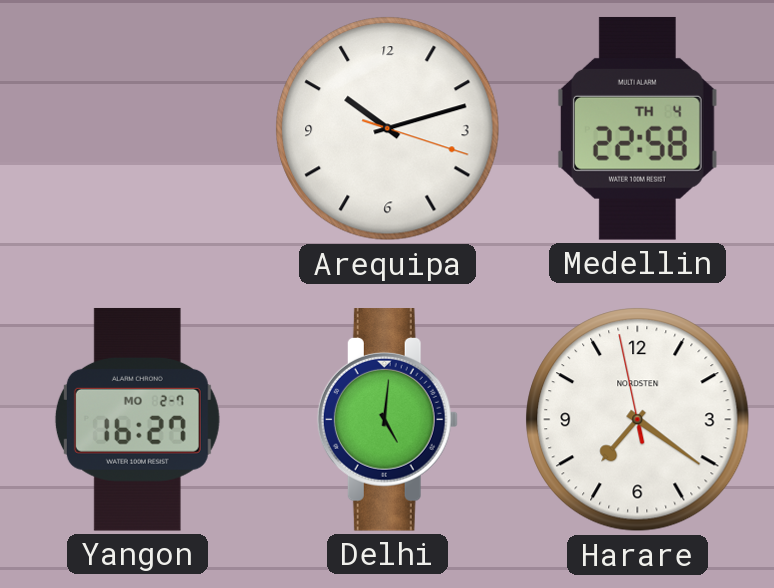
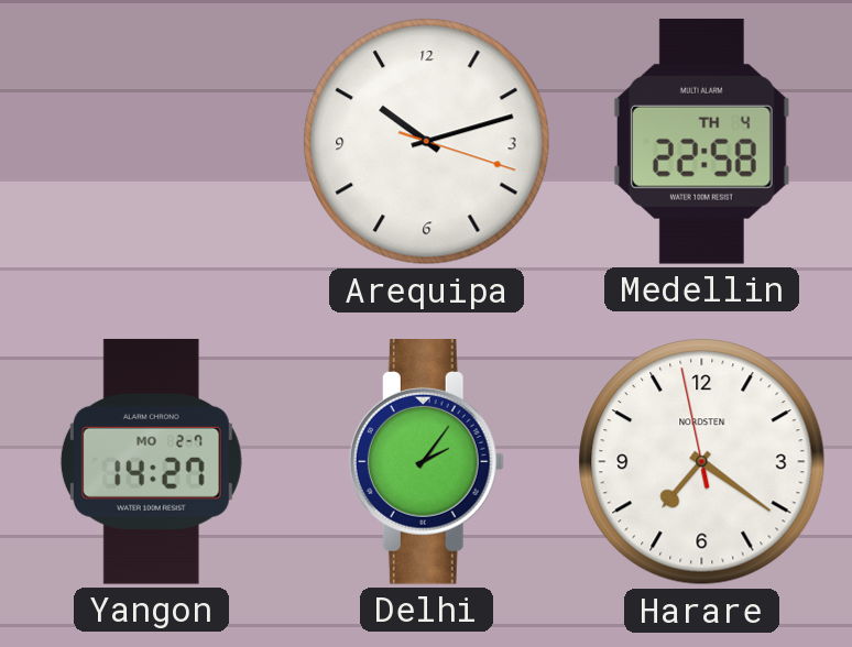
Yangon: 16:27 -> 14:27
Delhi: 5:01 -> 2:06
